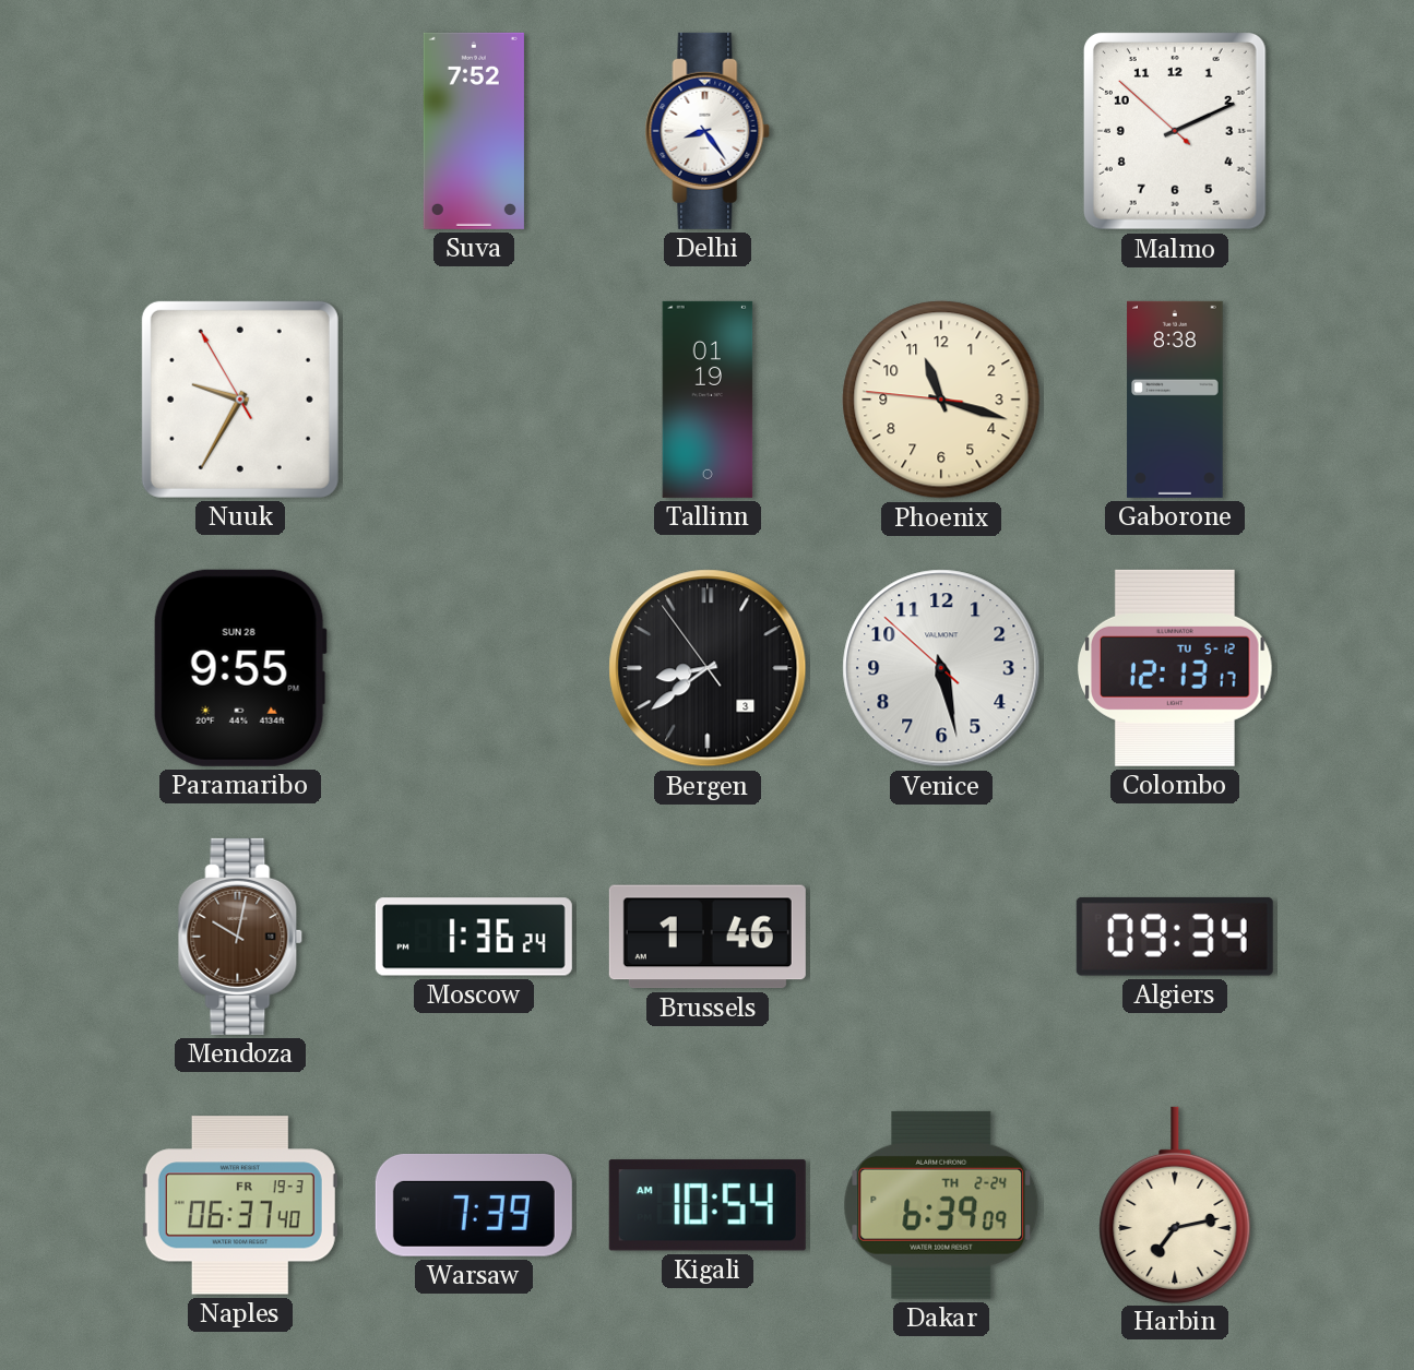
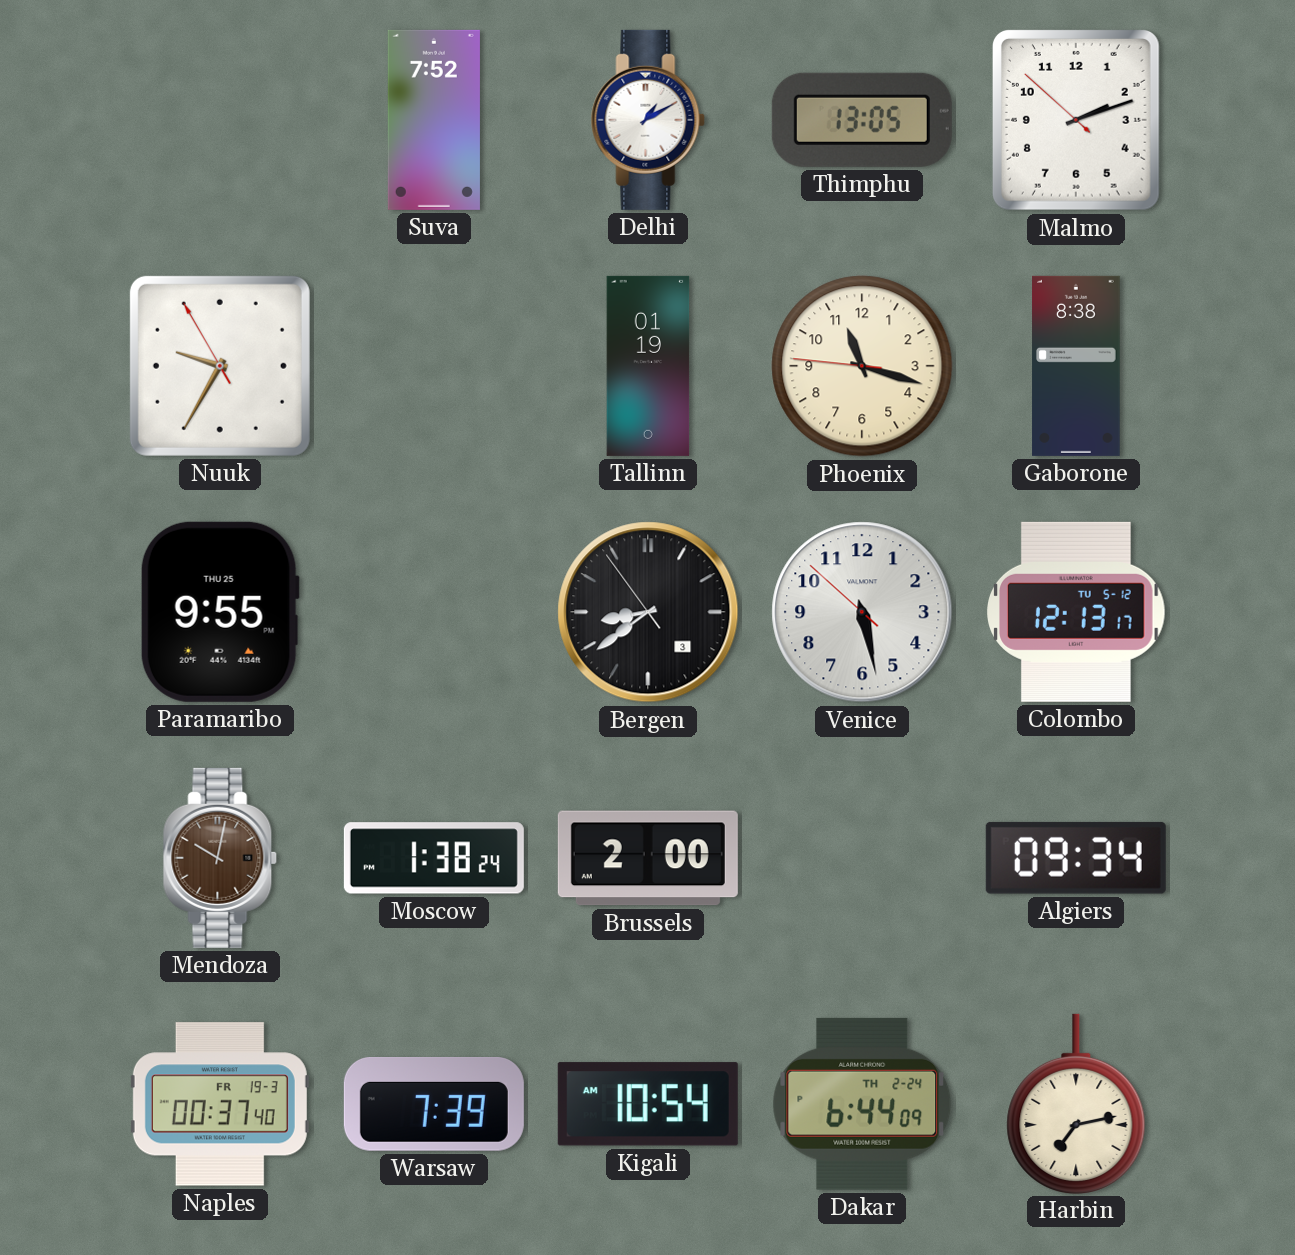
Delhi: 8:24 -> 1:10
Thimphu: none -> 13:05
Malmo: 2:10 -> 2:11
Paramaribo date: SUN 28 -> THU 25
Moscow: 1:36 -> 1:38
Brussels: 1:46 -> 2:00
Naples: 06:37 -> 00:37
Dakar: 6:39 -> 6:44
